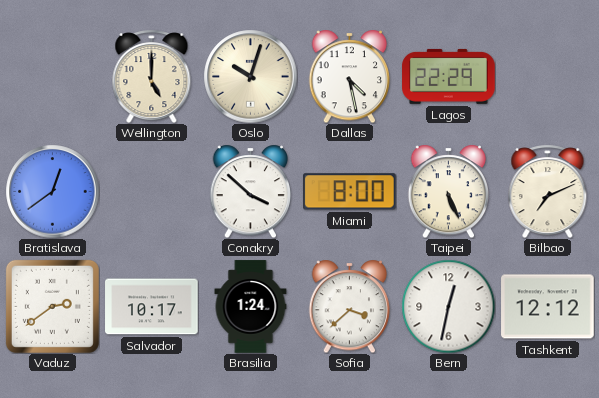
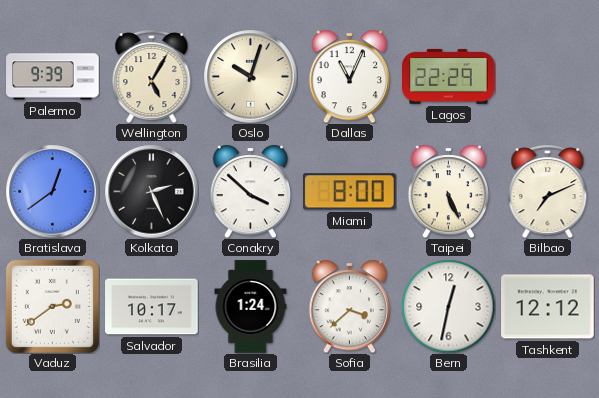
Palermo: none -> 9:39
Wellington: 5:00 -> 5:05
Dallas: 4:28 -> 11:04
Kolkata: none -> 2:26
